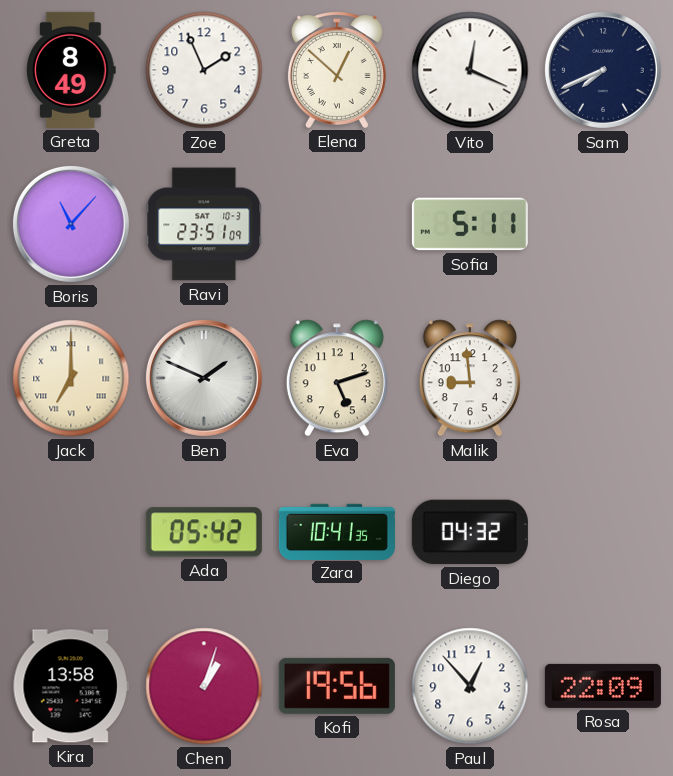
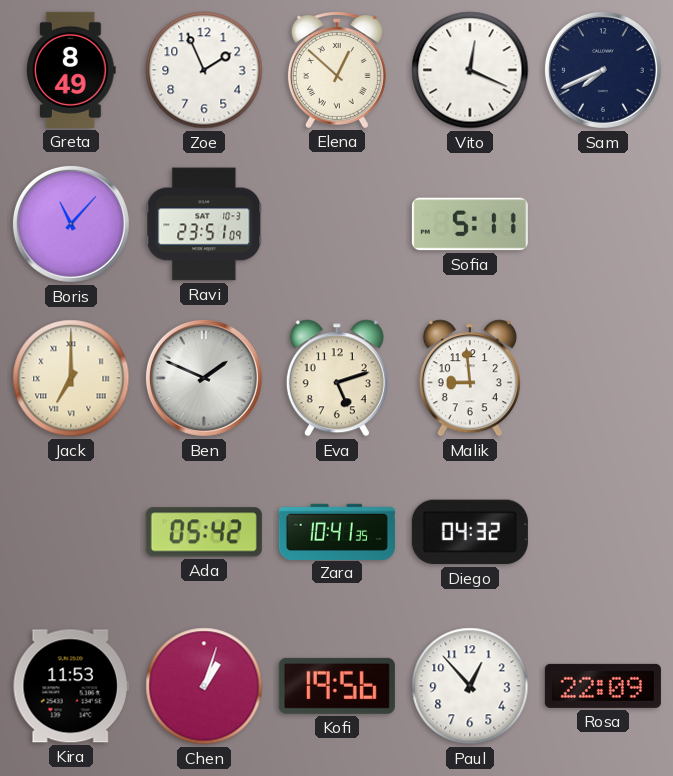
Kira: 13:58 -> 11:53
